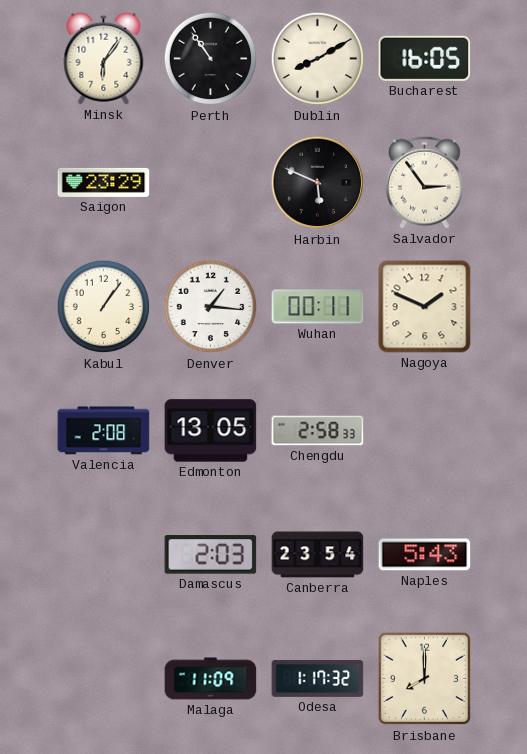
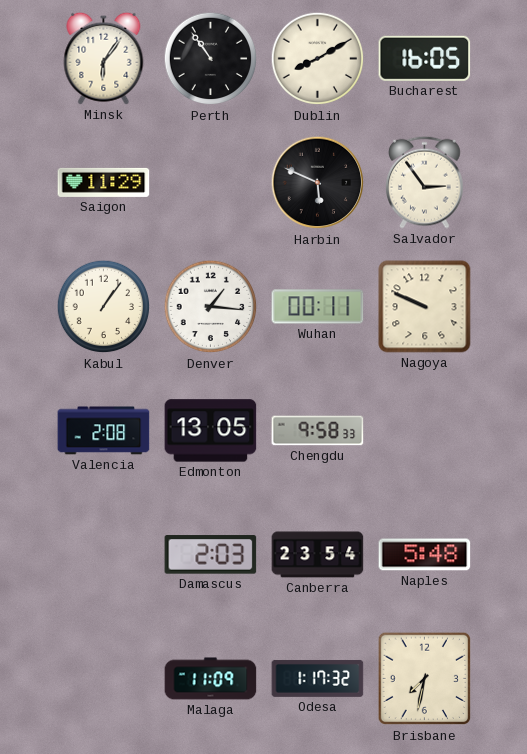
Saigon: 23:29 -> 11:29
Nagoya: 1:49 -> 9:49
Chengdu: 2:58 -> 9:58
Naples: 5:43 -> 5:48
Brisbane: 8:00 -> 7:32
